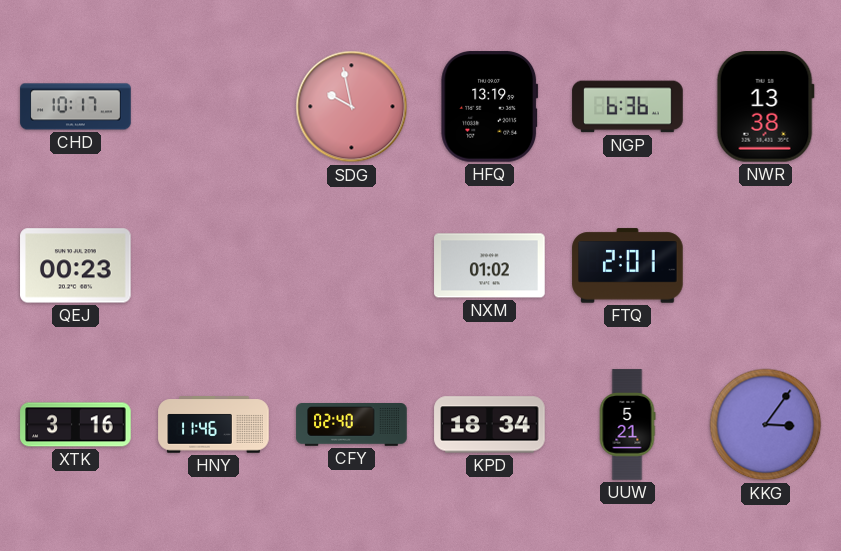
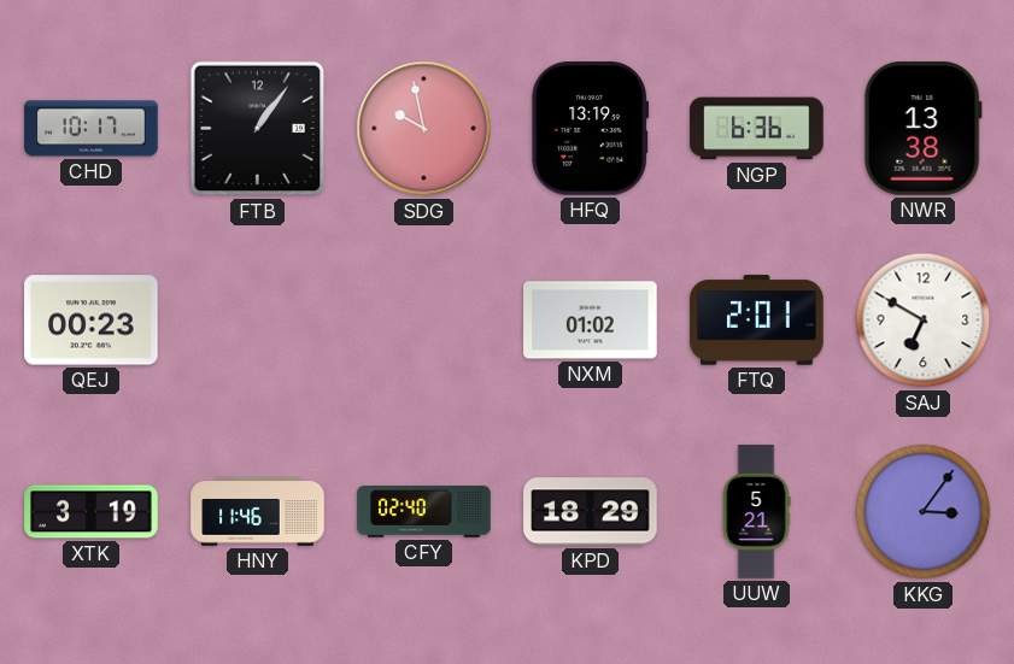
FTB: none -> 1:06
SAJ: none -> 6:50
XTK: 3:16 -> 3:19
KPD: 18:34 -> 18:29
